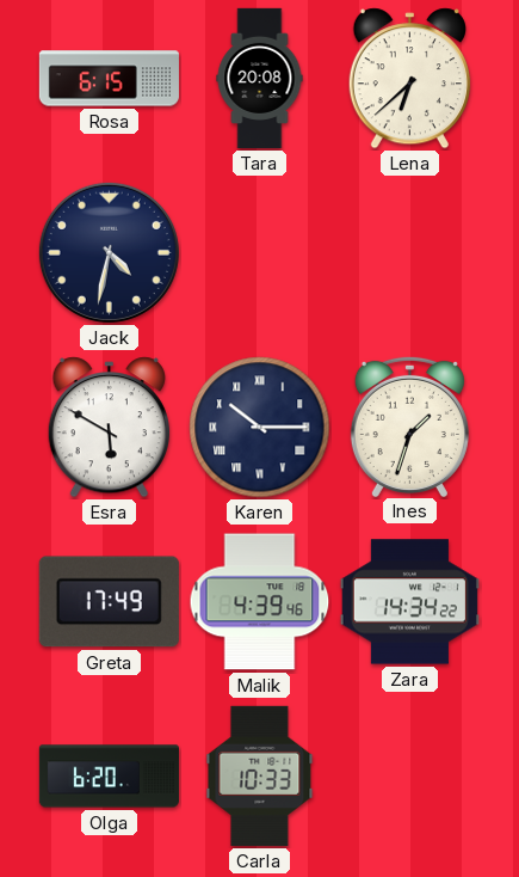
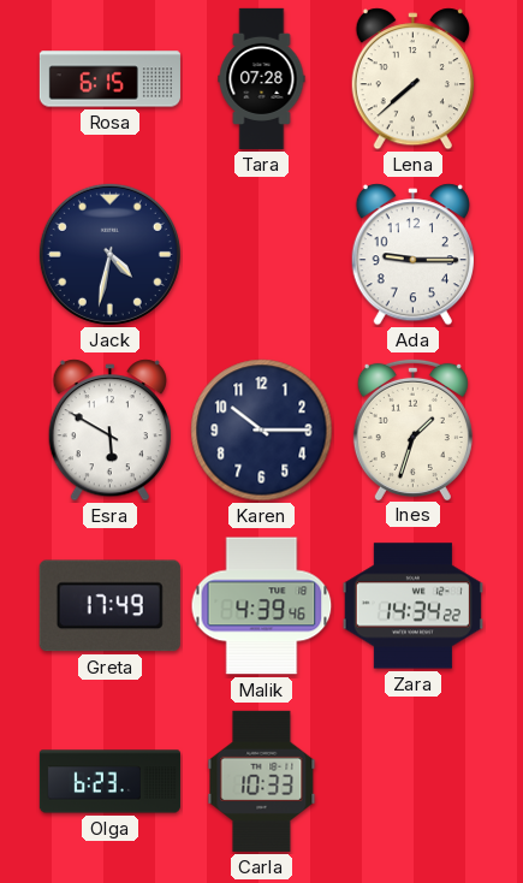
Tara: 20:08 -> 07:28
Lena: 6:38 -> 7:38
Ada: none -> 9:15
Karen numerals: Roman -> Arabic
Olga: 6:20 -> 6:23
